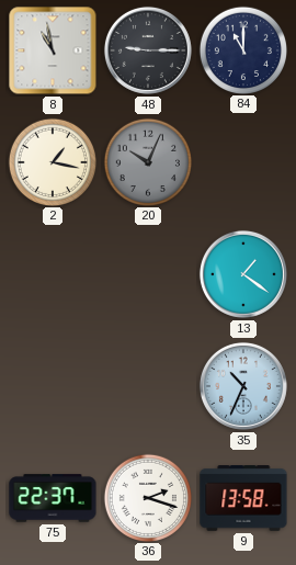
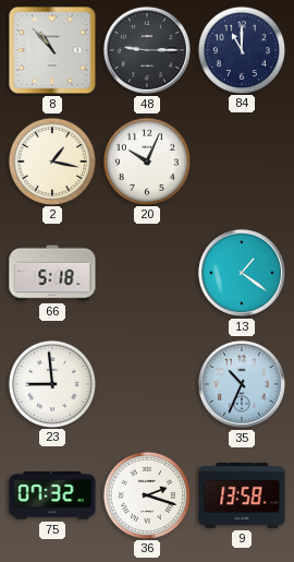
8: 10:58 -> 10:53
20 dial: grey -> white
66: none -> 5:18
23: none -> 8:59
75: 22:37 -> 07:32
